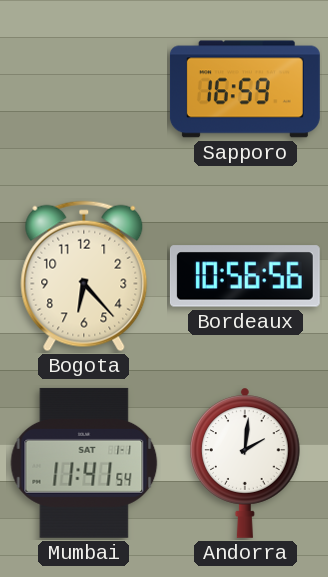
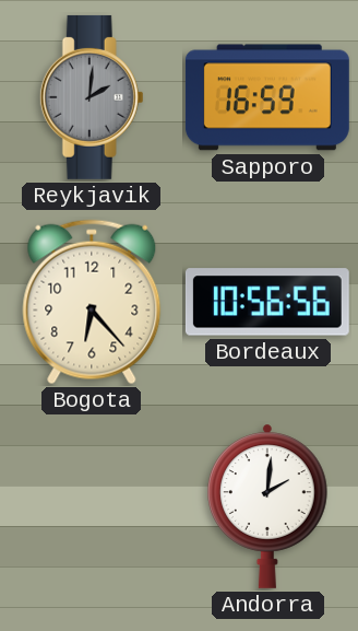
Reykjavik: none -> 2:01
Mumbai: 11:41 -> none
